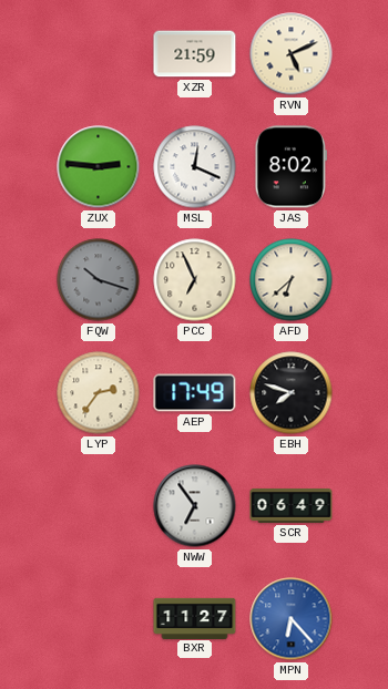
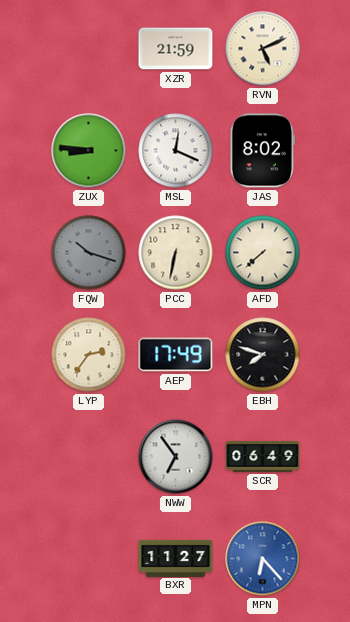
ZUX: 2:46 -> 8:46
PCC: 6:56 -> 6:32
AFD: 6:38 -> 7:38
